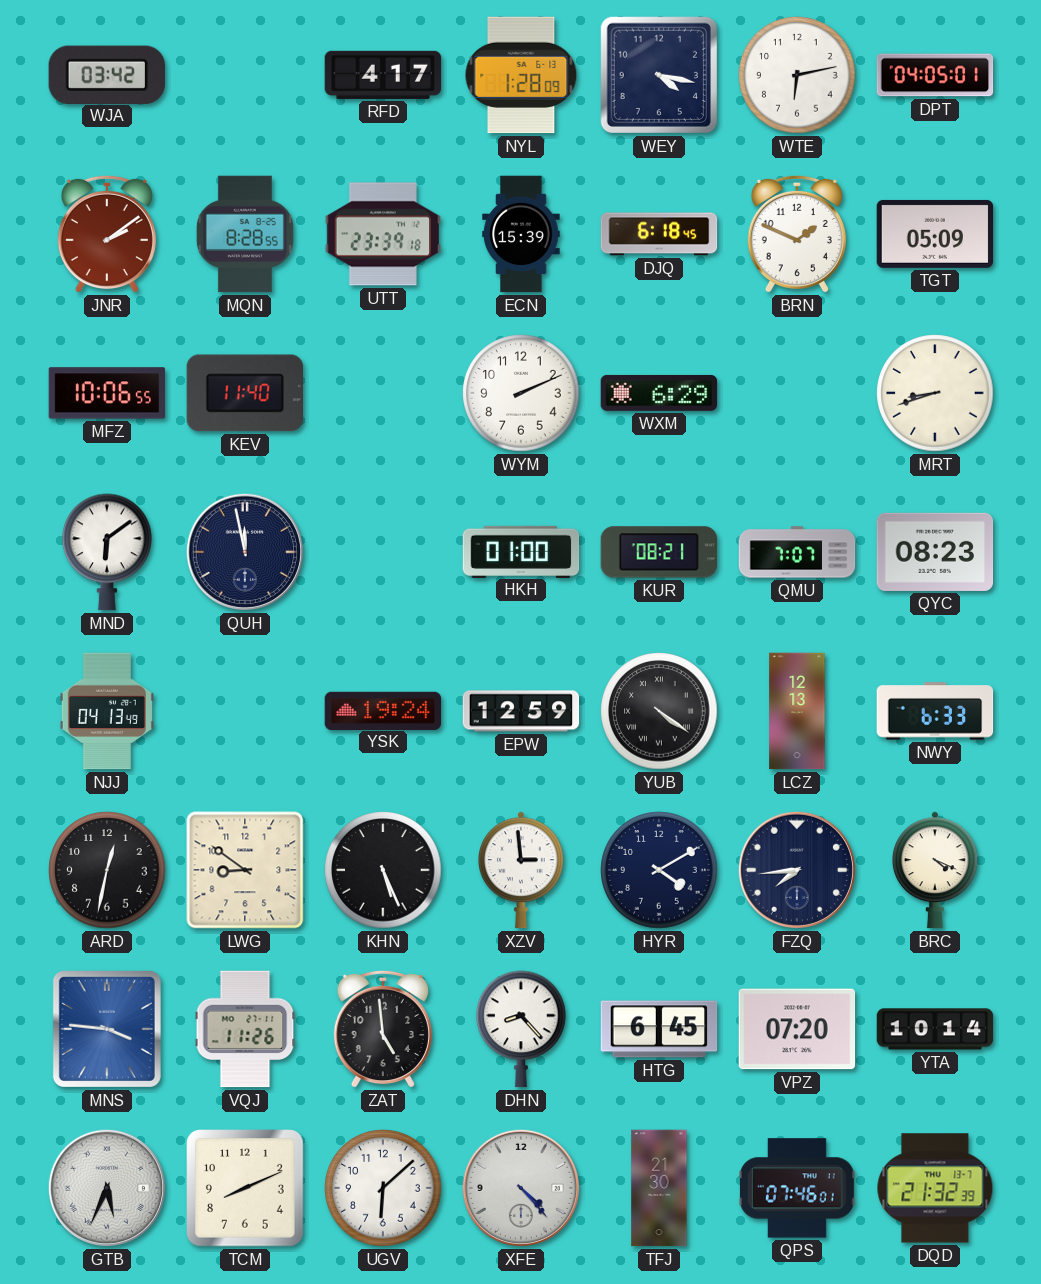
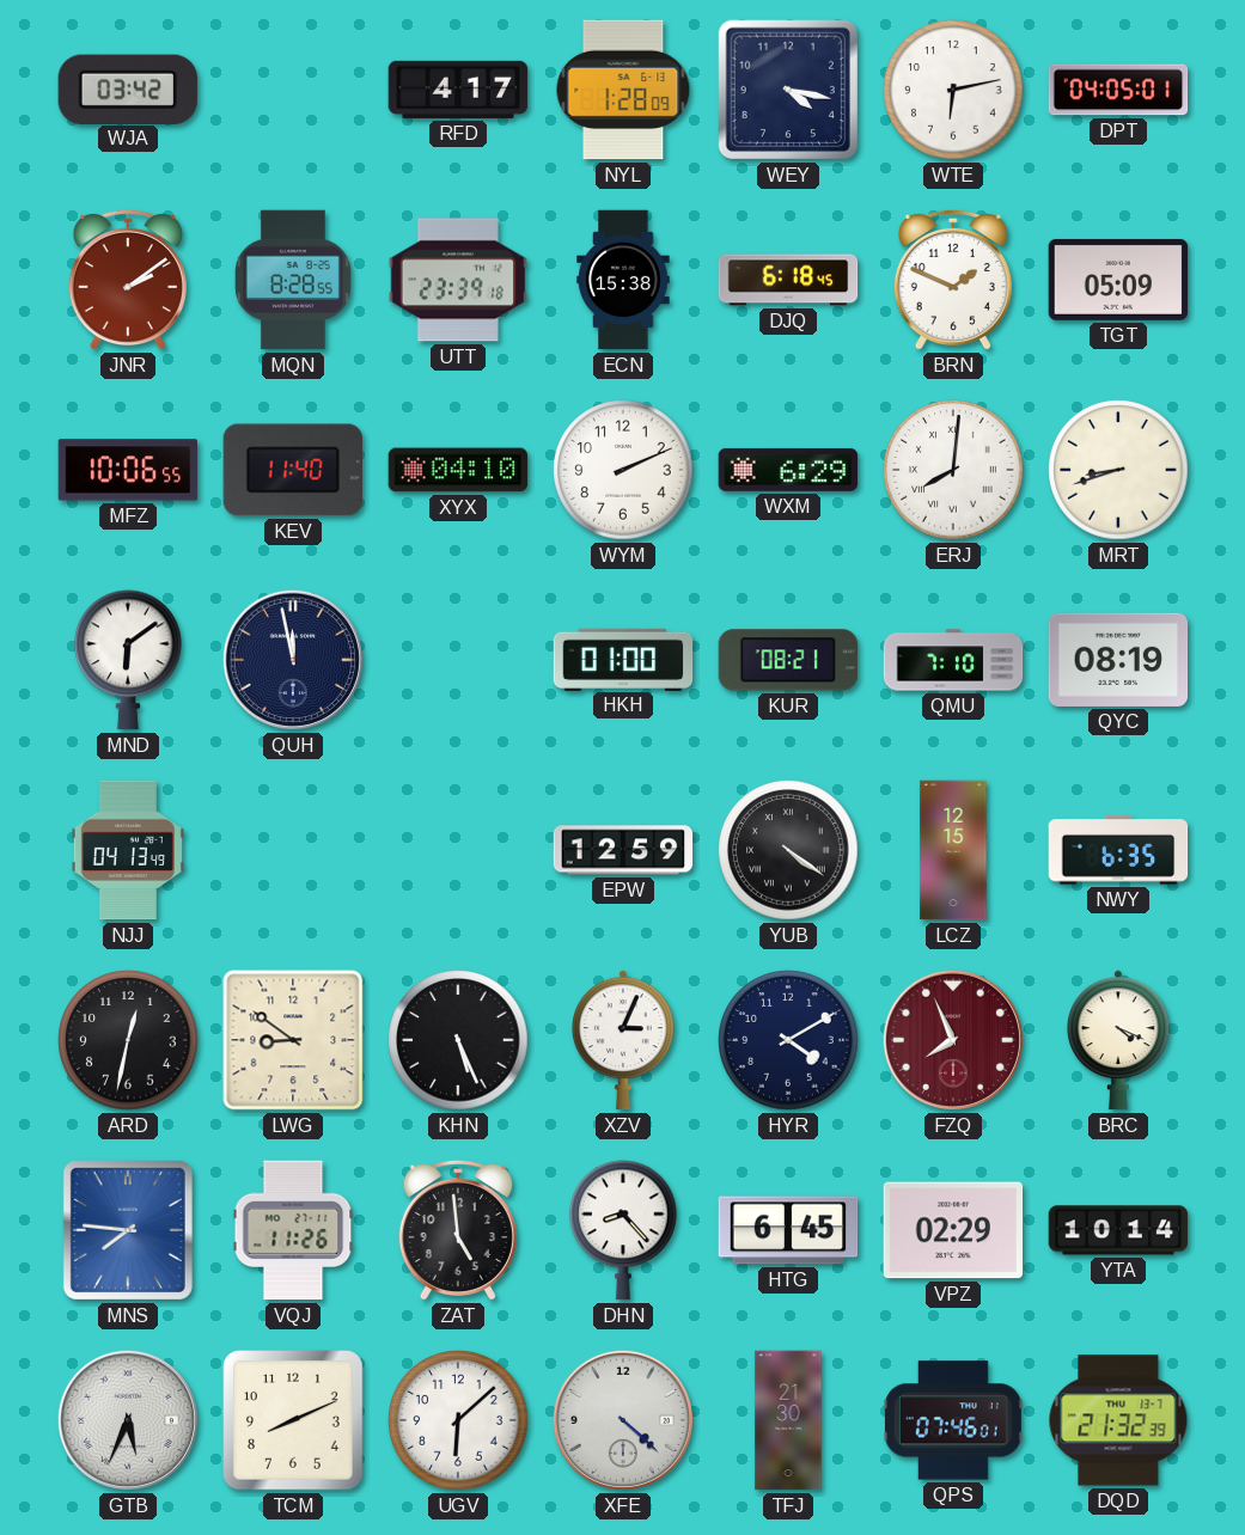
ECN: 15:39 -> 15:38
XYX: none -> 04:10
ERJ: none -> 8:01
QMU: 7:07 -> 7:10
QYC: 08:23 -> 08:19
YSK: 19:24 -> none
LCZ: 12:13 -> 12:15
NWY: 6:33 -> 6:35
XZV: 2:59 -> 3:04
FZQ: 7:44 -> 7:56
FZQ dial: navy -> burgundy
MNS: 3:46 -> 7:46
VPZ: 07:20 -> 02:29
XFE: 4:23 -> 4:22
